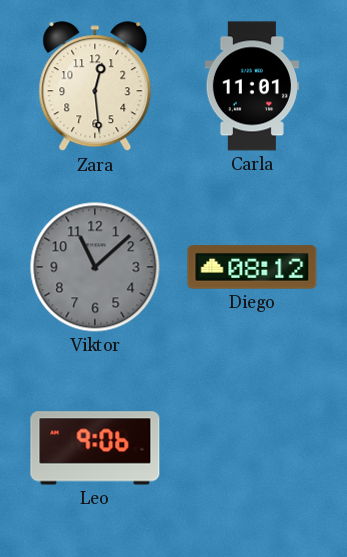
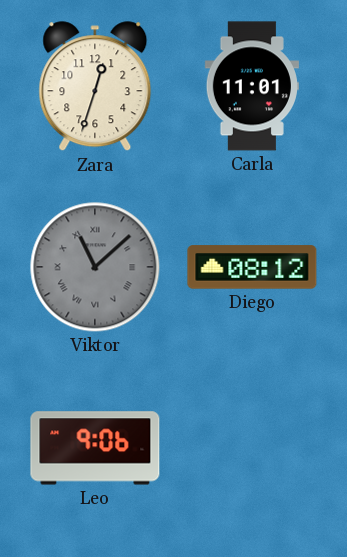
Zara: 12:29 -> 12:33
Viktor numerals: Arabic -> Roman
